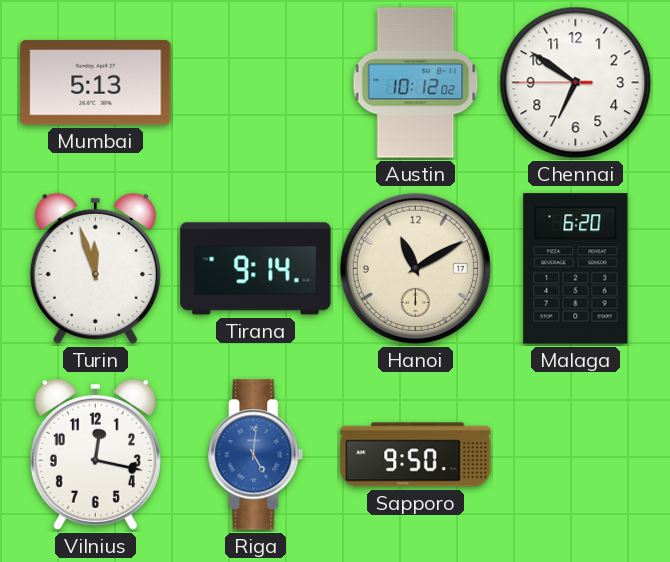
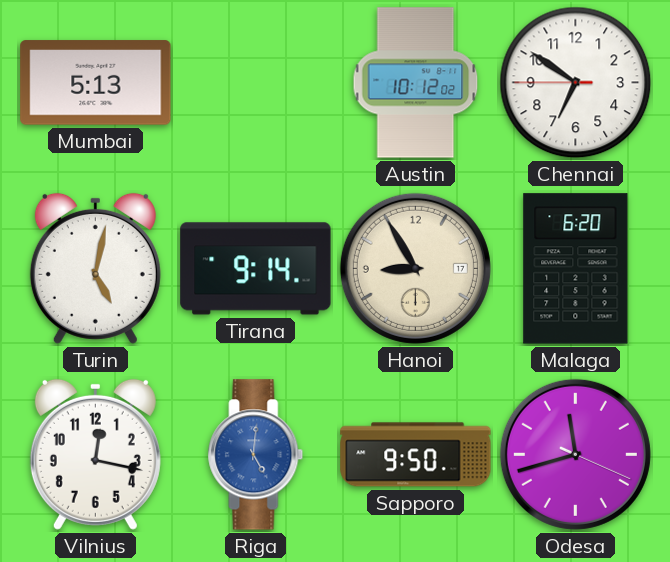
Turin: 11:57 -> 5:02
Hanoi: 11:10 -> 8:55
Odesa: none -> 11:42
